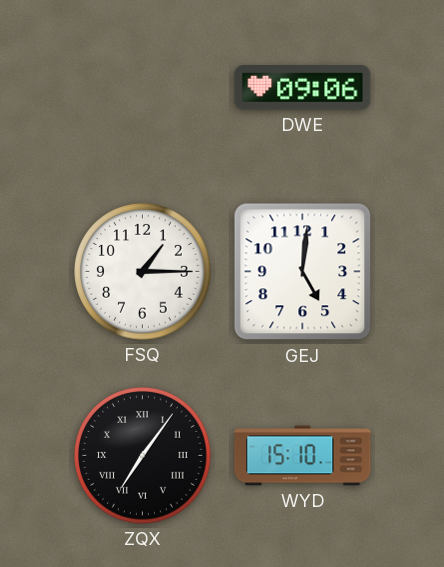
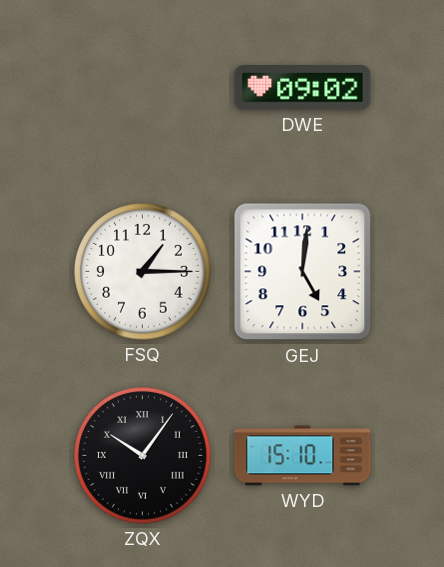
DWE: 09:06 -> 09:02
ZQX: 7:06 -> 10:06
